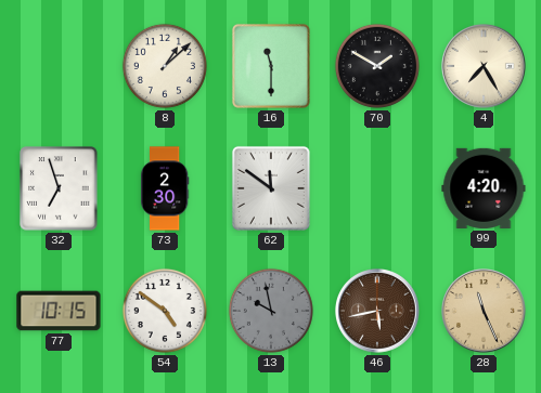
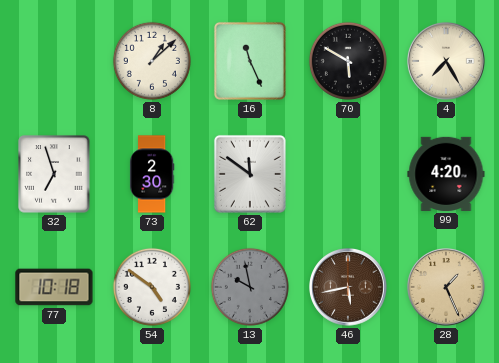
16: 11:30 -> 11:26
70: 1:50 -> 5:50
77: 10:15 -> 10:18
28: 11:26 -> 1:26
